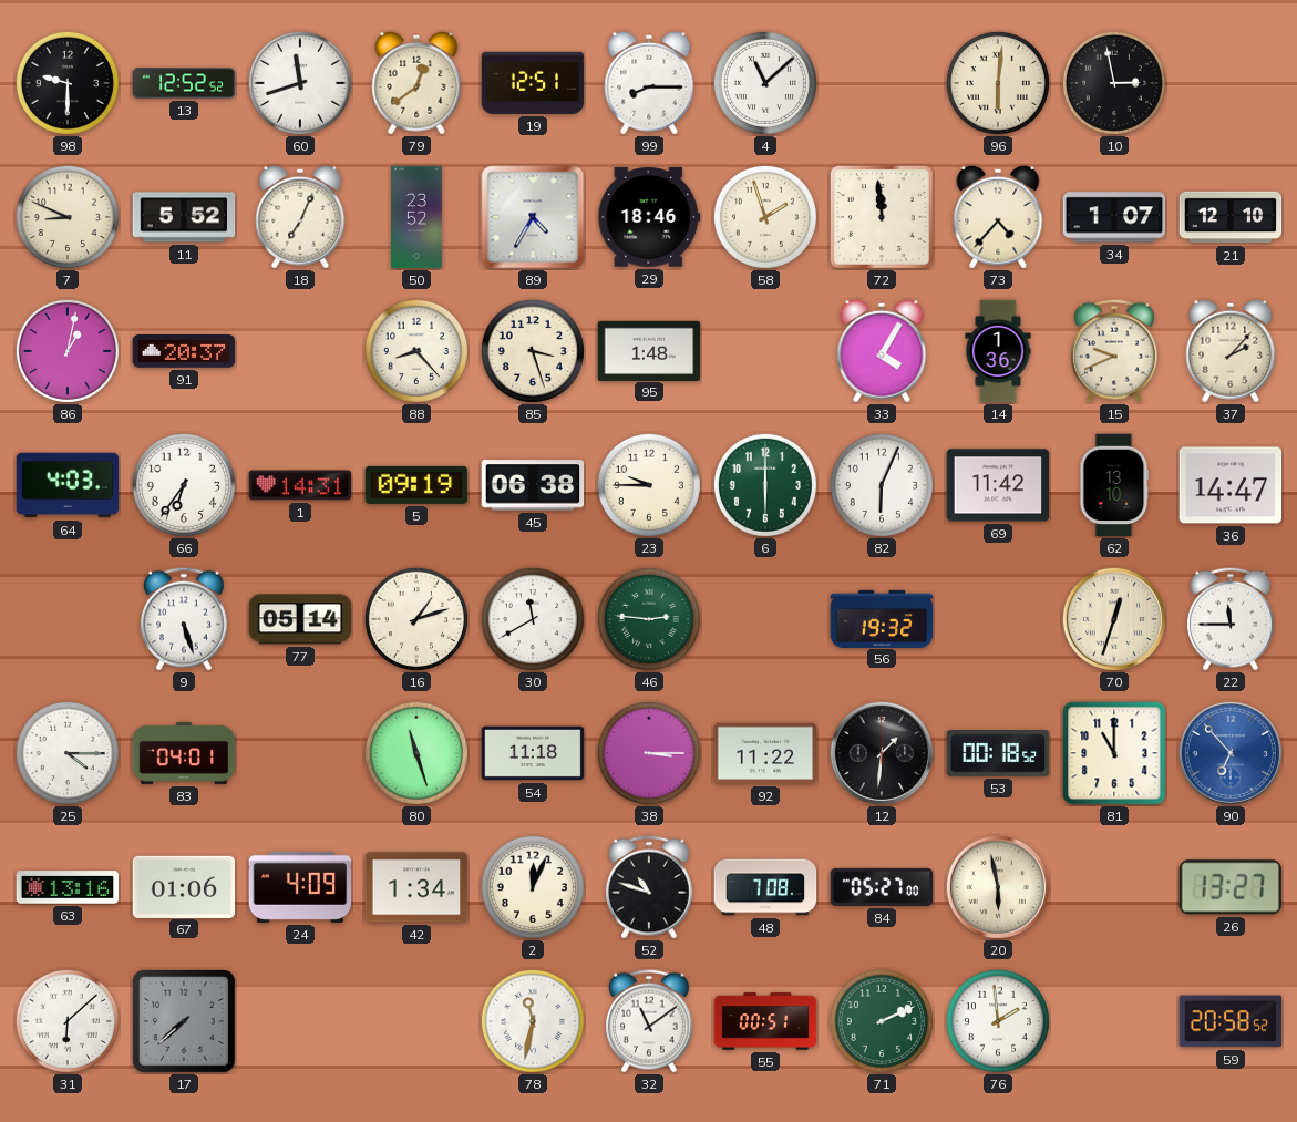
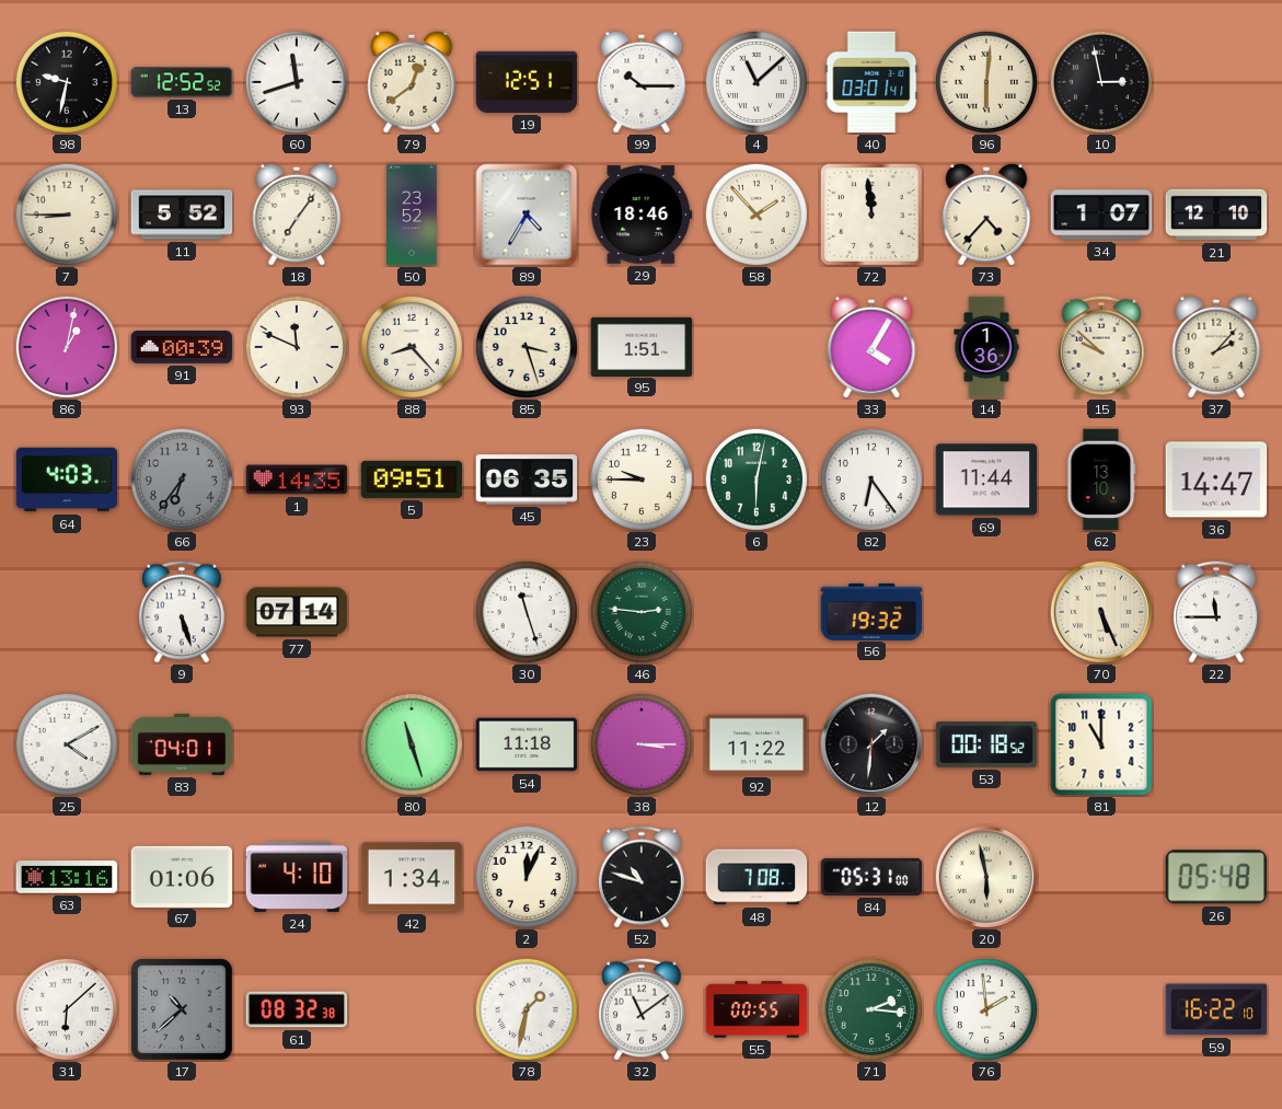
98: 9:30 -> 9:32
99: 8:15 -> 10:15
40: none -> 03:01
7: 8:49 -> 8:45
18: 7:04 -> 7:06
58: 1:57 -> 1:53
91: 20:37 -> 00:39
93: none -> 11:49
95: 1:48 -> 1:51
15: 9:41 -> 9:52
66 dial: white -> grey
1: 14:31 -> 14:35
5: 09:19 -> 09:51
45: 06:38 -> 06:35
6: 6:00 -> 6:02
82: 6:04 -> 6:24
69: 11:42 -> 11:44
77: 05:14 -> 07:14
16: 1:12 -> none
30: 11:40 -> 11:27
70: 12:33 -> 5:26
25: 4:15 -> 4:10
90: 6:53 -> none
24: 4:09 -> 4:10
84: 05:27 -> 05:31
26: 13:27 -> 05:48
17: 7:38 -> 10:38
61: none -> 08:32
78: 11:32 -> 1:32
55: 00:51 -> 00:55
71: 2:11 -> 2:16
59: 20:58 -> 16:22
